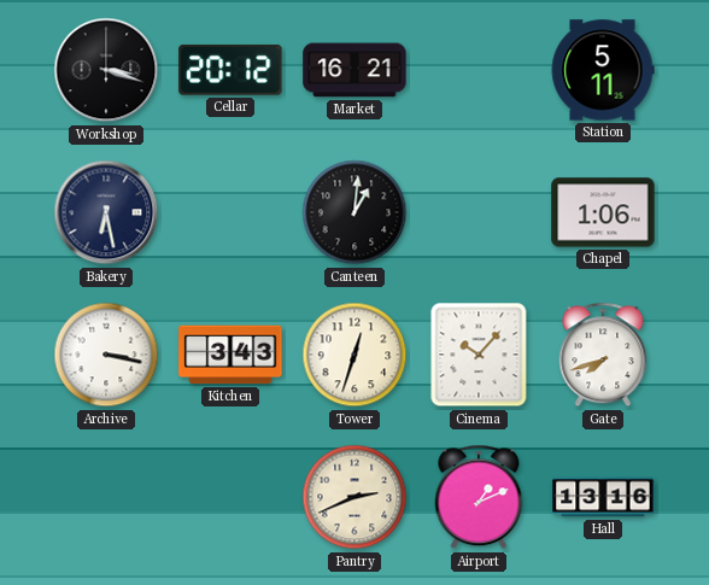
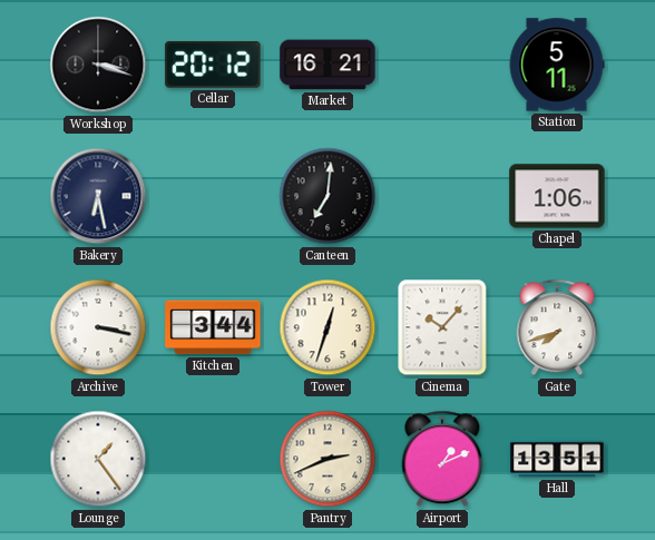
Canteen: 1:01 -> 7:01
Kitchen: 3:43 -> 3:44
Lounge: none -> 1:24
Hall: 13:16 -> 13:51
